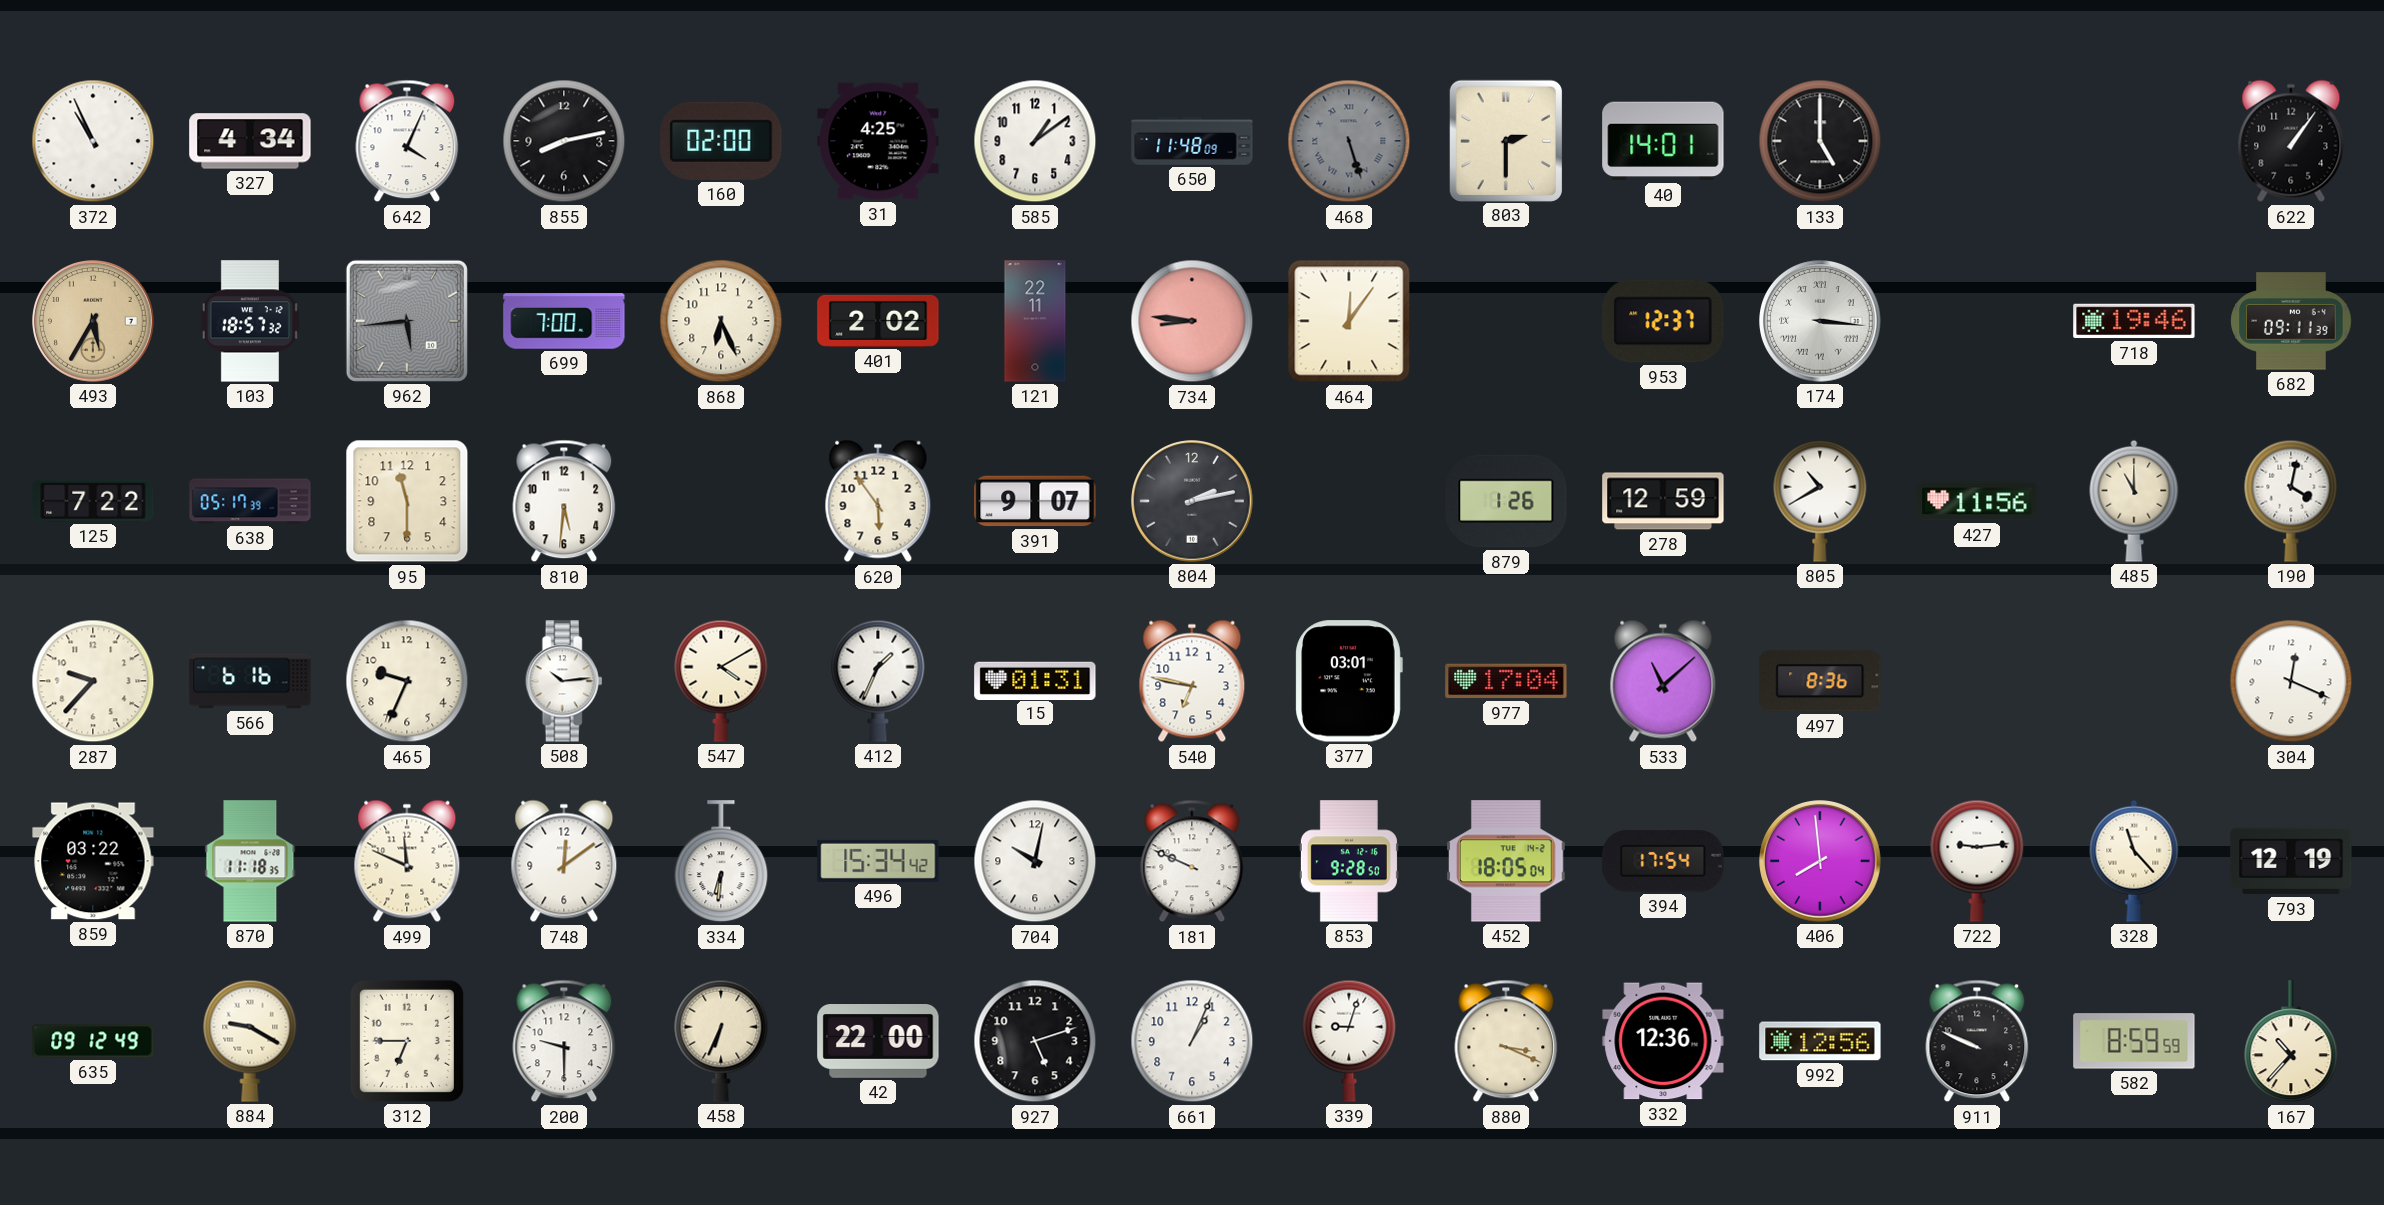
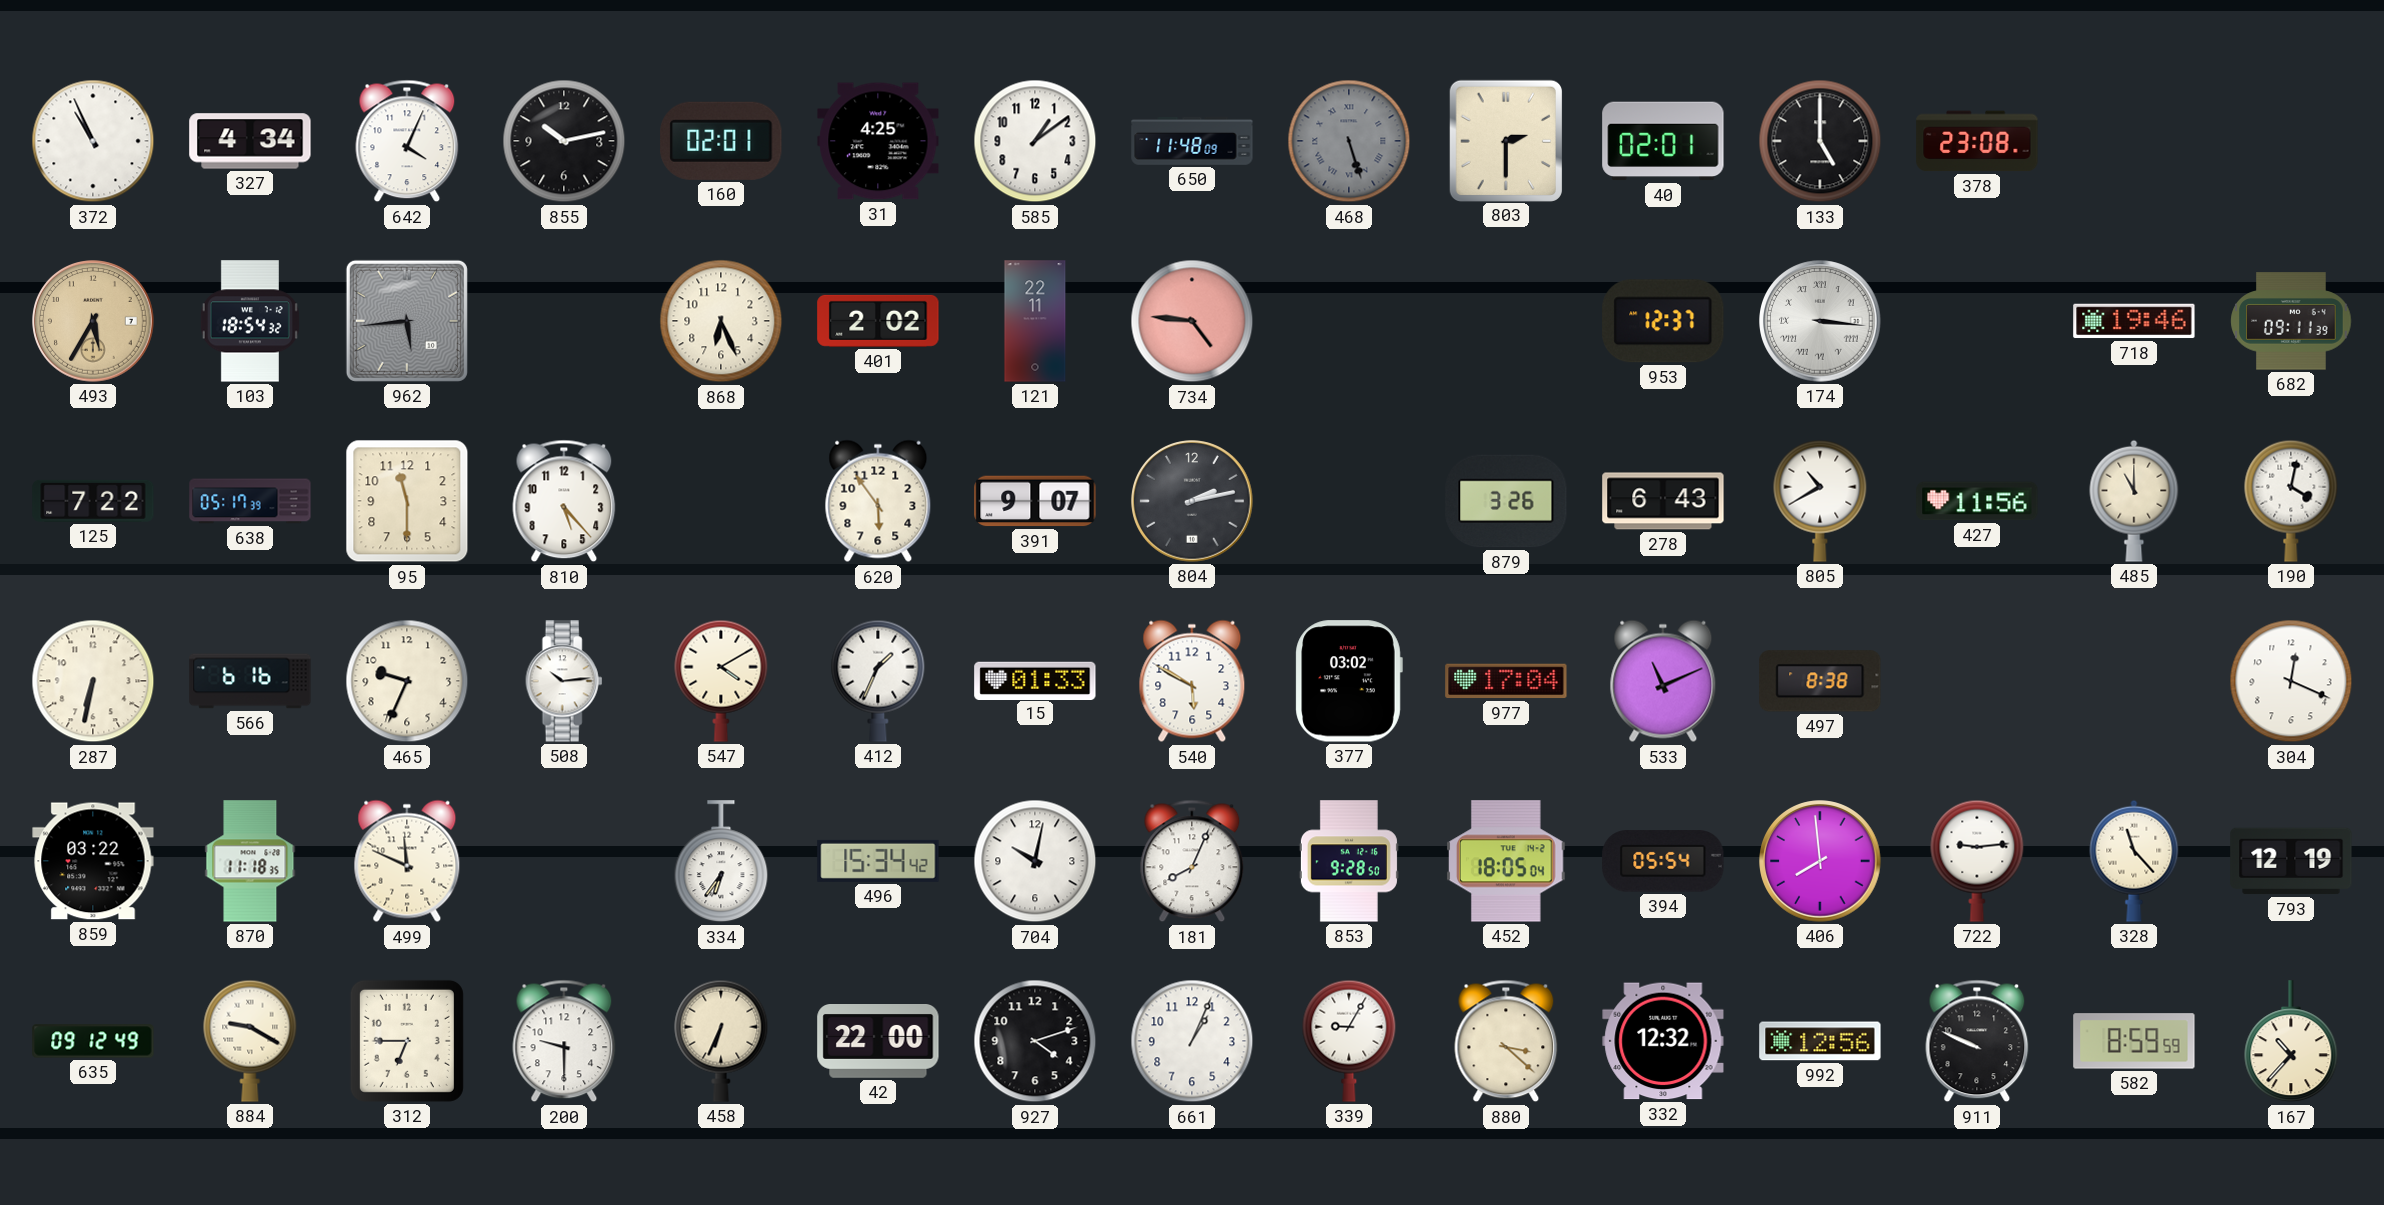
855: 8:13 -> 10:13
160: 02:00 -> 02:01
40: 14:01 -> 02:01
378: none -> 23:08
622: 1:06 -> none
103: 18:57 -> 18:54
699: 7:00 -> none
734: 8:46 -> 4:46
464: 12:06 -> none
810: 5:31 -> 5:23
879: 1:26 -> 3:26
278: 12:59 -> 6:43
287: 9:37 -> 6:32
15: 01:31 -> 01:33
540: 6:47 -> 5:50
377: 03:01 -> 03:02
533: 11:08 -> 11:11
497: 8:36 -> 8:38
748: 12:09 -> none
334: 6:31 -> 6:36
181: 9:49 -> 8:04
394: 17:54 -> 05:54
927: 5:12 -> 4:12
339: 9:03 -> 9:05
880: 3:19 -> 3:22
332: 12:36 -> 12:32
